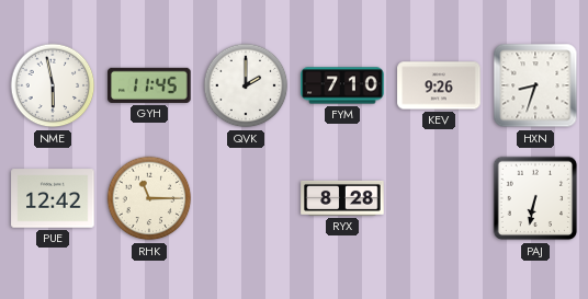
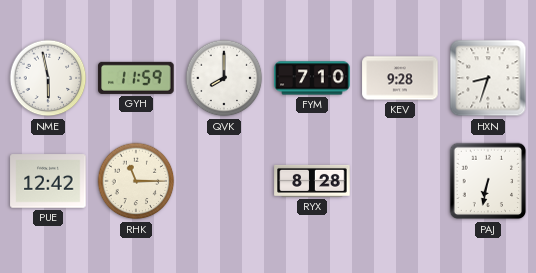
GYH: 11:45 -> 11:59
QVK: 2:00 -> 8:00
KEV: 9:26 -> 9:28
